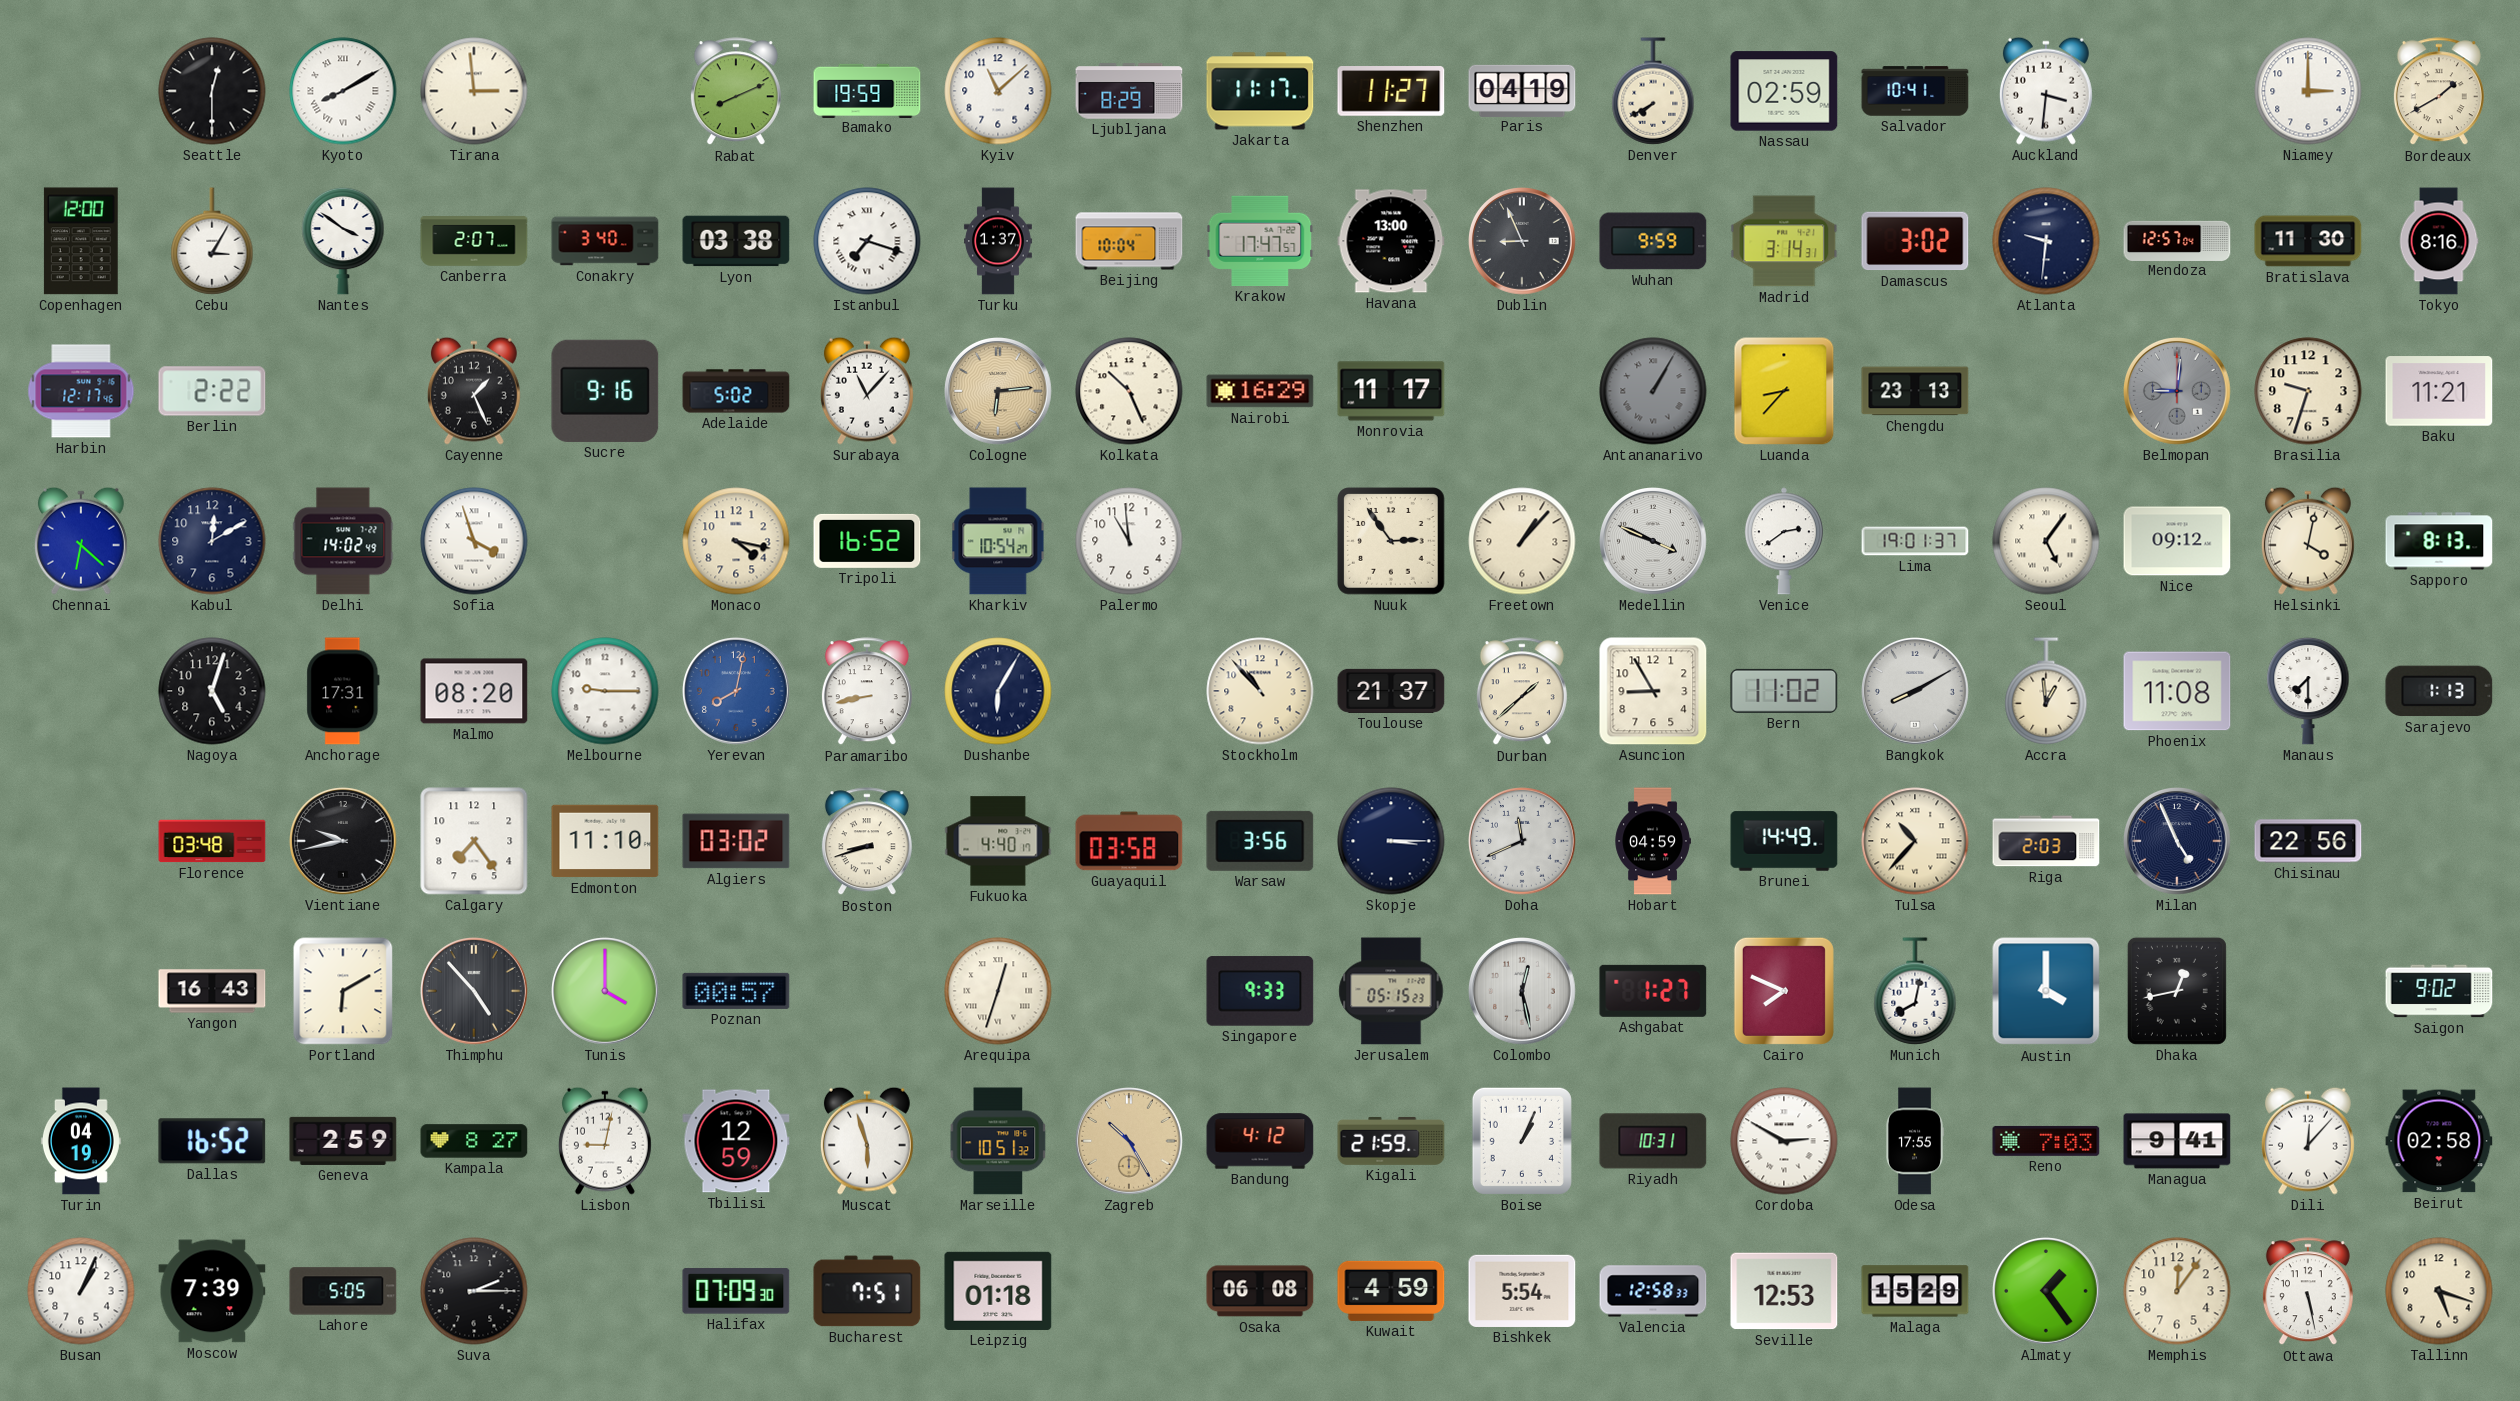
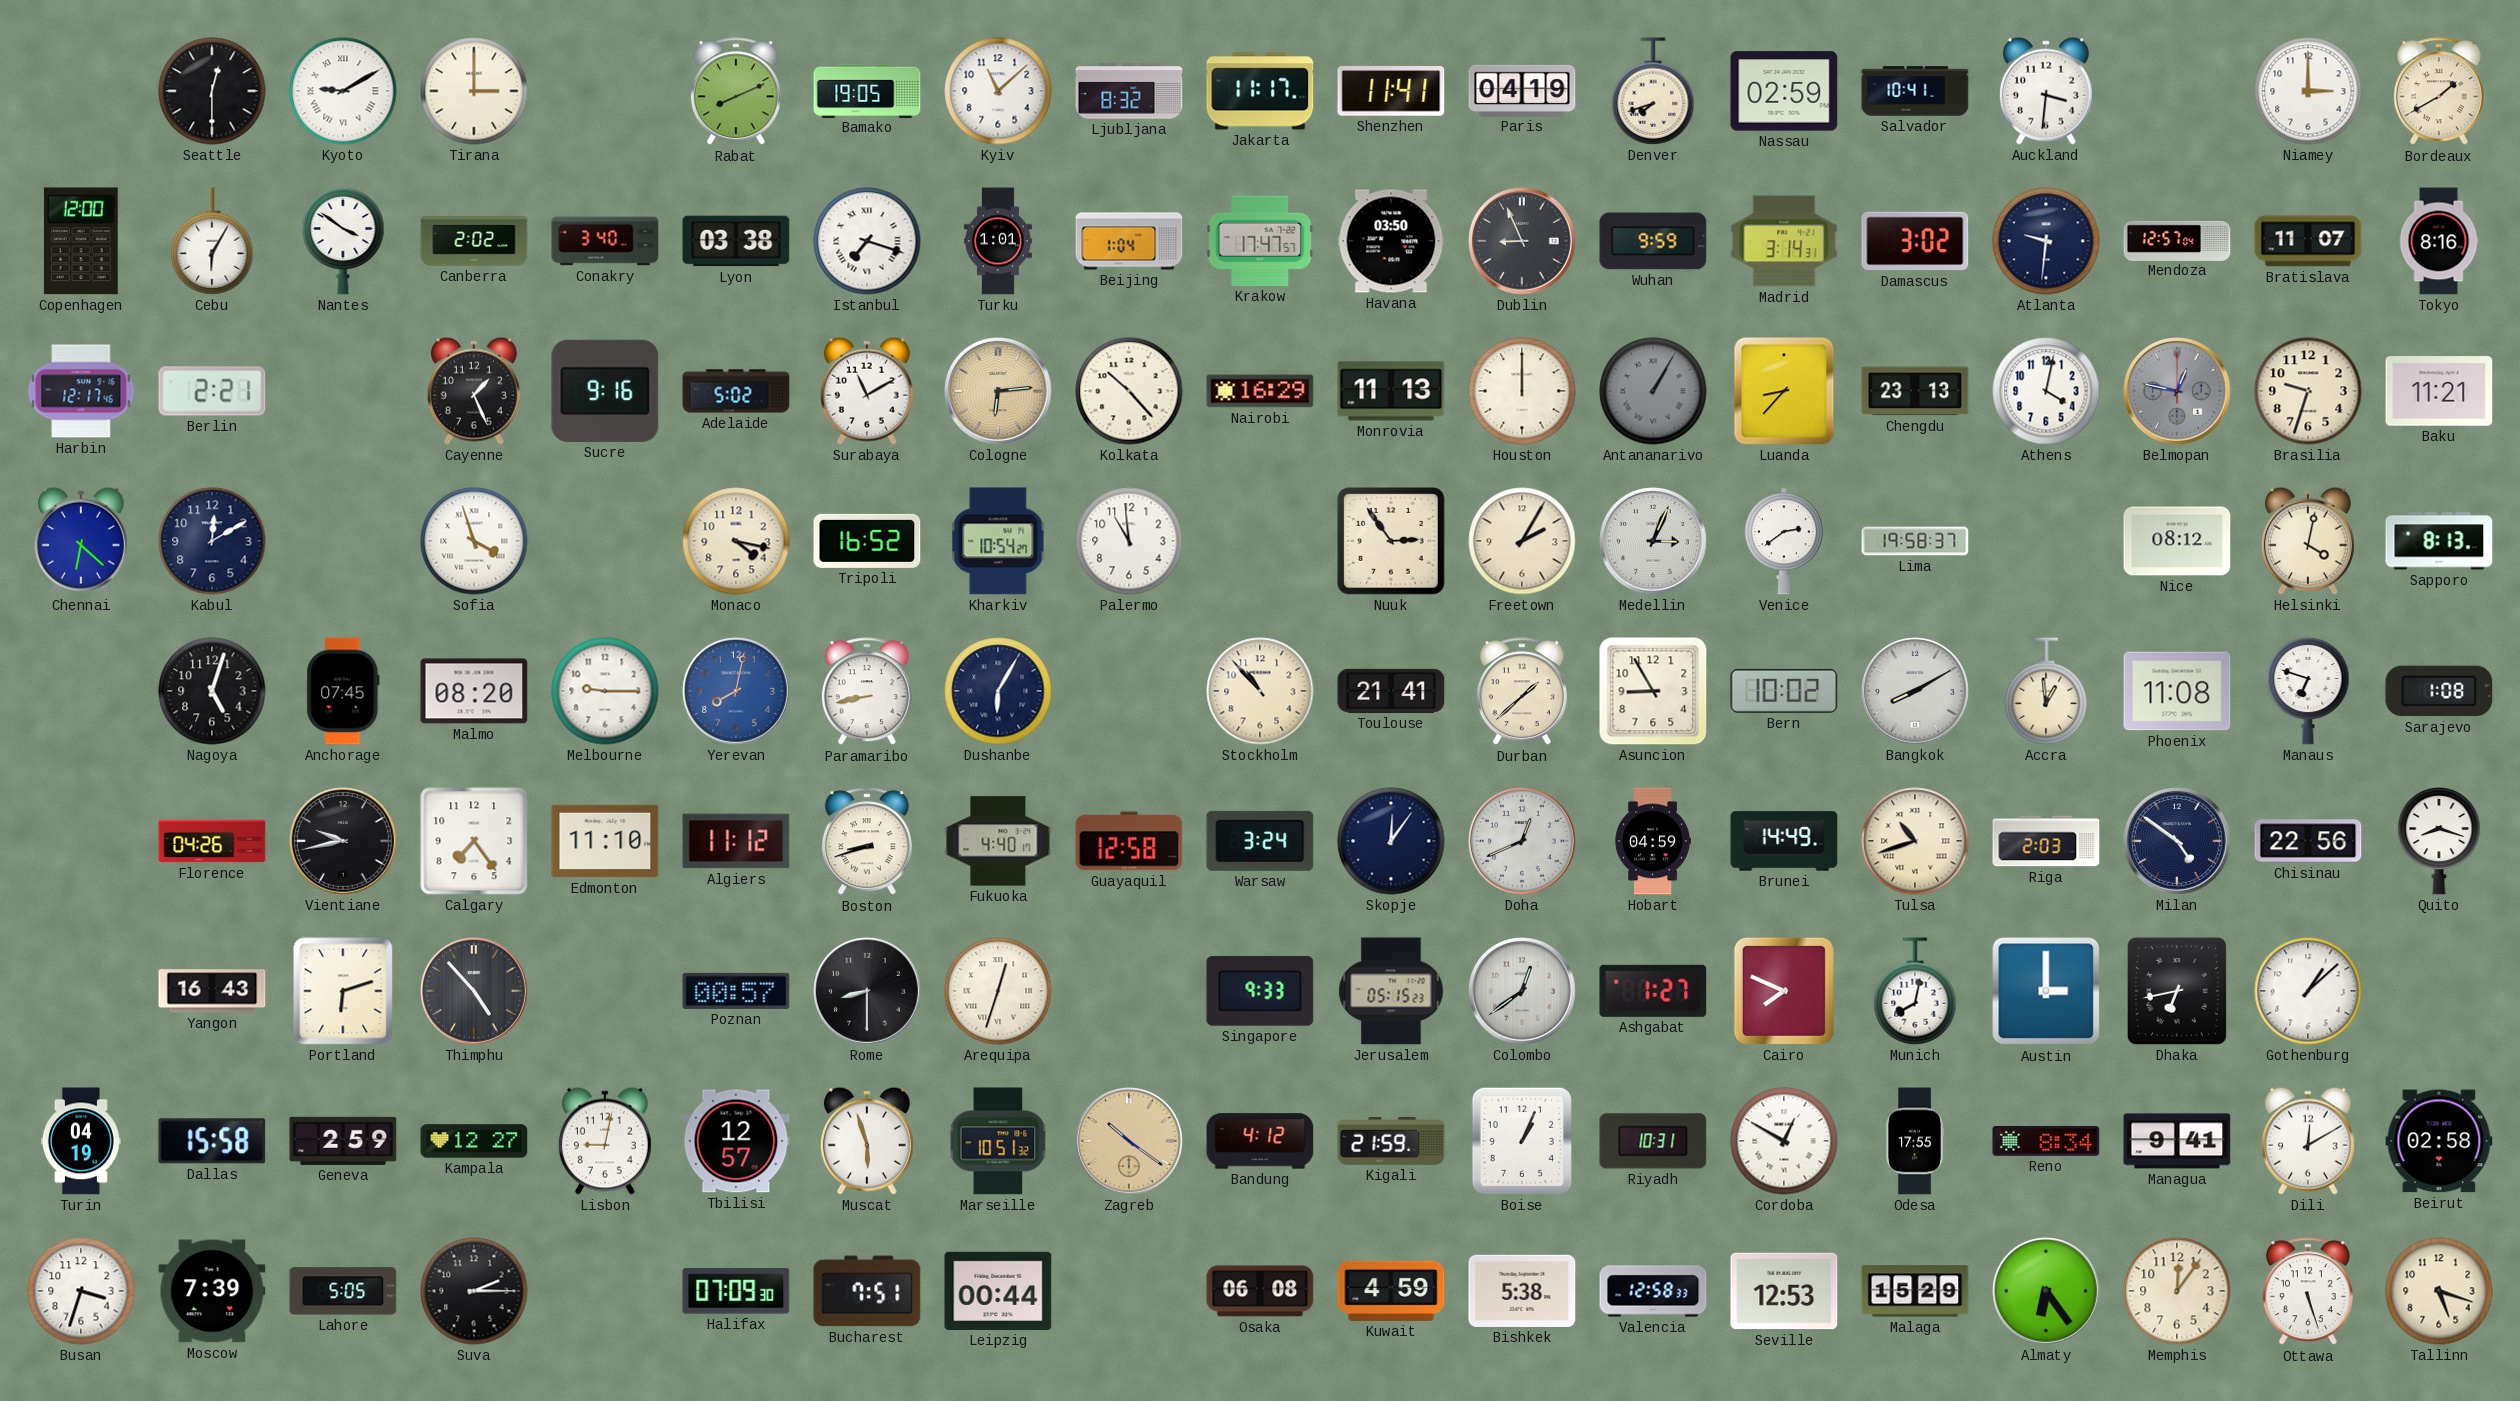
Kyoto: 8:10 -> 9:10
Tirana: 2:59 -> 3:00
Bamako: 19:59 -> 19:05
Ljubljana: 8:29 -> 8:32
Shenzhen: 11:27 -> 11:41
Denver: 7:40 -> 7:42
Cebu: 3:05 -> 6:05
Canberra: 2:07 -> 2:02
Turku: 1:37 -> 1:01
Beijing: 10:04 -> 1:04
Havana: 13:00 -> 03:50
Bratislava: 11:30 -> 11:07
Berlin: 2:22 -> 2:21
Surabaya: 11:07 -> 11:10
Kolkata: 10:26 -> 10:23
Monrovia: 11:17 -> 11:13
Houston: none -> 12:00
Athens: none -> 4:02
Belmopan: 9:01 -> 12:47
Delhi: 14:02 -> none
Freetown: 1:07 -> 2:05
Medellin: 3:49 -> 3:04
Lima: 19:01 -> 19:58
Seoul: 5:06 -> none
Nice: 09:12 -> 08:12
Anchorage: 17:31 -> 07:45
Toulouse: 21:37 -> 21:41
Bern: 11:02 -> 10:02
Manaus: 7:30 -> 6:48
Sarajevo: 1:13 -> 1:08
Florence: 03:48 -> 04:26
Algiers: 03:02 -> 11:12
Guayaquil: 03:58 -> 12:58
Warsaw: 3:56 -> 3:24
Skopje: 3:15 -> 12:06
Doha: 11:41 -> 12:41
Tulsa: 10:37 -> 10:42
Milan: 4:56 -> 4:51
Quito: none -> 8:18
Portland: 6:10 -> 6:12
Tunis: 4:00 -> none
Rome: none -> 8:30
Colombo: 12:28 -> 12:39
Austin: 4:00 -> 3:00
Dhaka: 12:43 -> 6:43
Gothenburg: none -> 1:08
Saigon: 9:02 -> none
Dallas: 16:52 -> 15:58
Kampala: 8:27 -> 12:27
Tbilisi: 12:59 -> 12:57
Zagreb: 10:25 -> 10:21
Cordoba: 2:50 -> 12:50
Reno: 7:03 -> 8:34
Dili: 12:07 -> 12:10
Busan: 1:04 -> 3:33
Leipzig: 01:18 -> 00:44
Bishkek: 5:54 -> 5:38
Almaty: 1:24 -> 6:24
Ottawa: 5:28 -> 5:27
